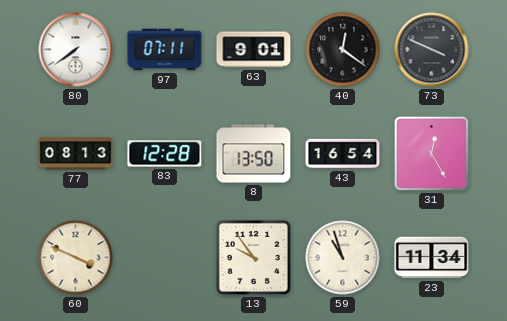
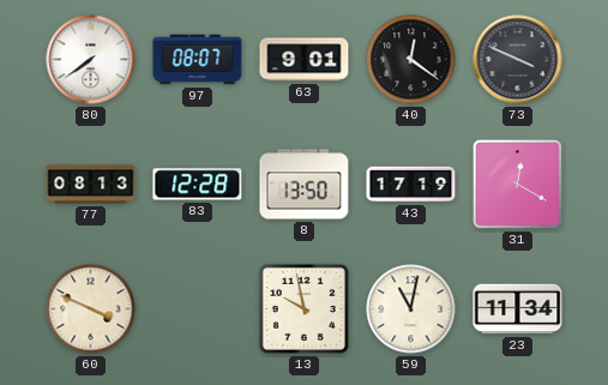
97: 07:11 -> 08:07
43: 16:54 -> 17:19
31: 12:25 -> 12:20
13: 9:54 -> 9:58
59: 10:57 -> 11:02
